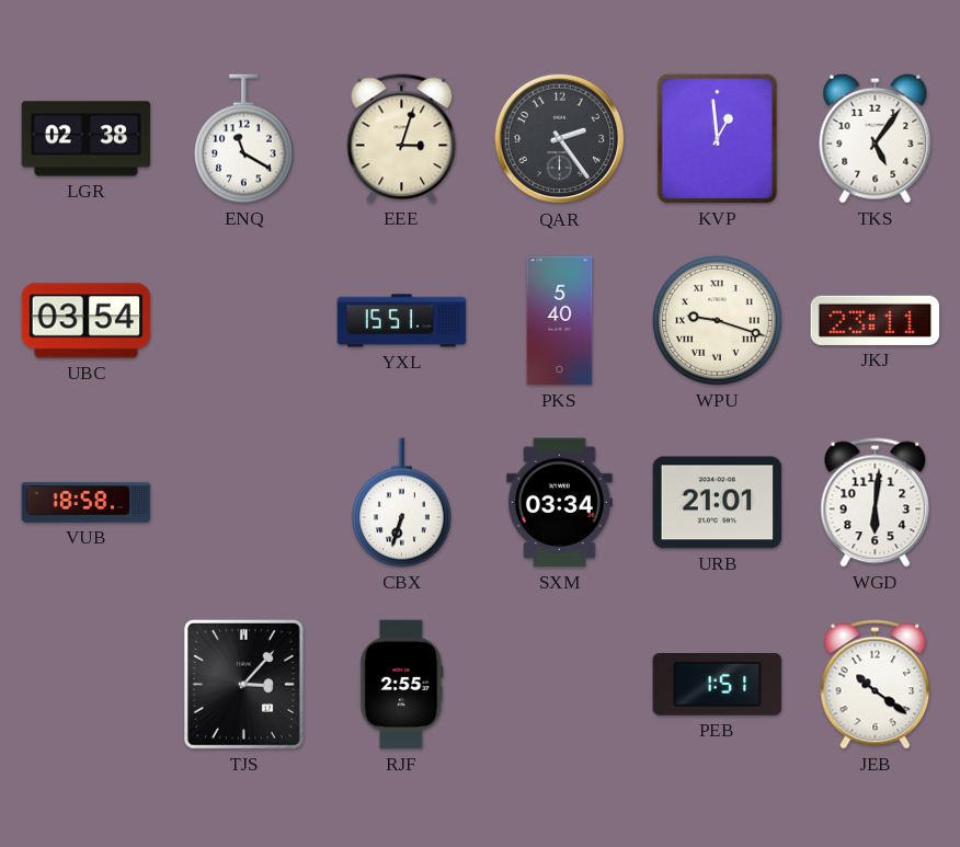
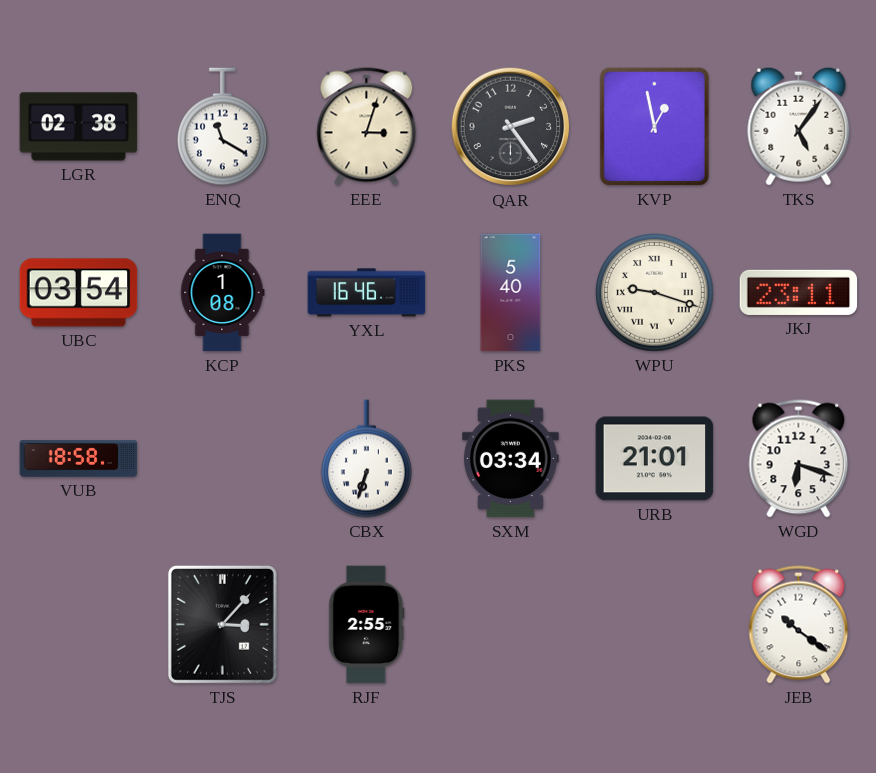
KVP: 12:59 -> 12:58
KCP: none -> 1:08
YXL: 15:51 -> 16:46
WGD: 6:01 -> 6:18
PEB: 1:51 -> none
